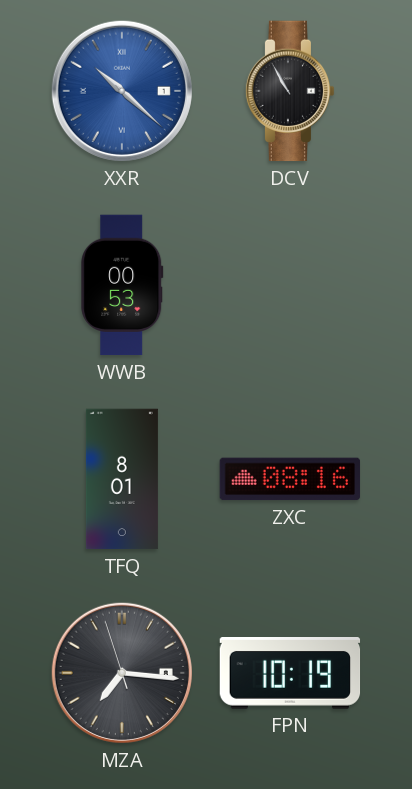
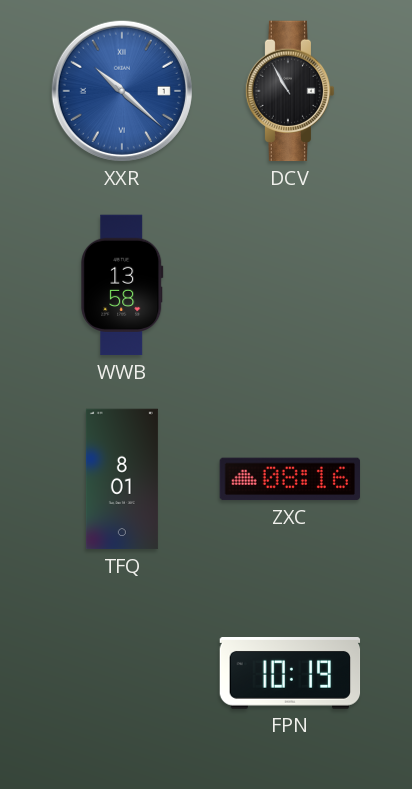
WWB: 00:53 -> 13:58
MZA: 7:15 -> none
